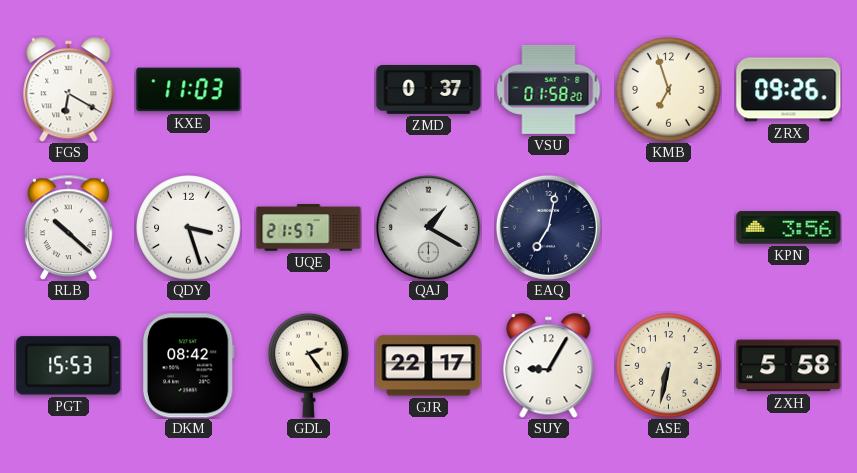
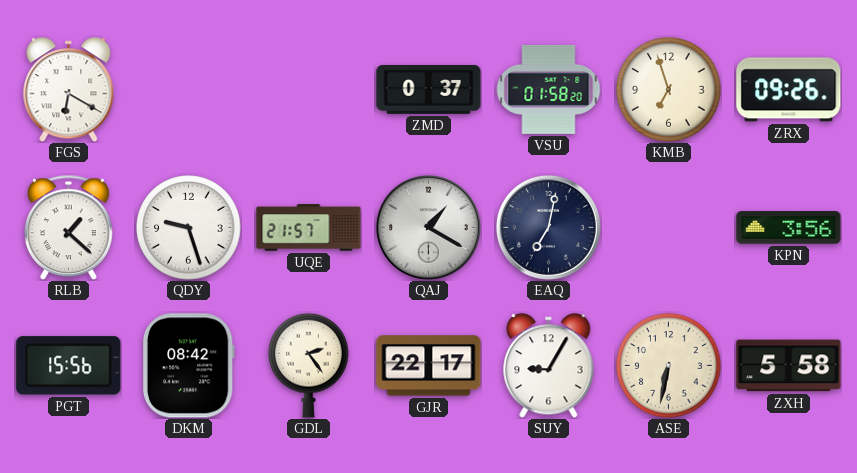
KXE: 11:03 -> none
RLB: 10:22 -> 1:22
QDY: 3:27 -> 9:27
PGT: 15:53 -> 15:56
